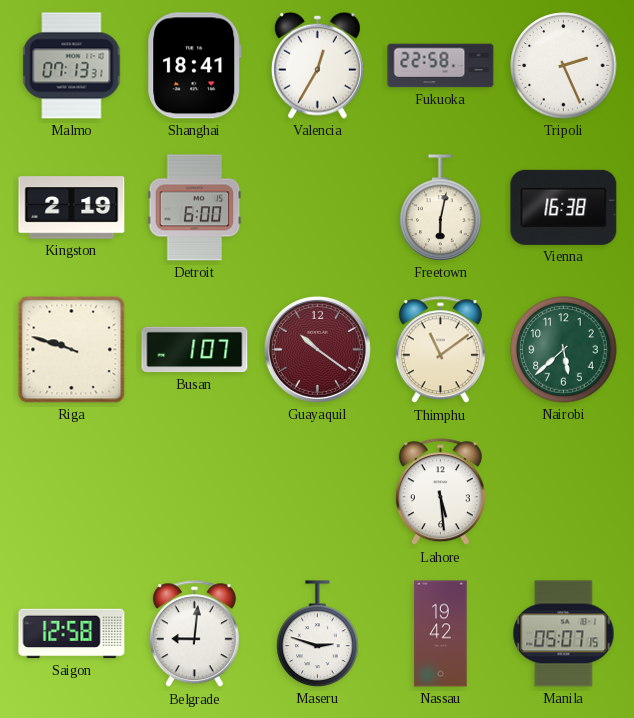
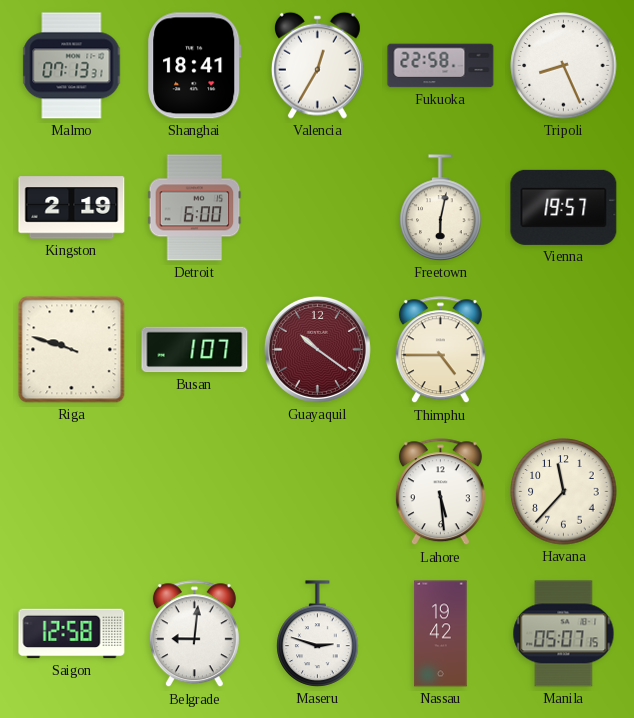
Tripoli: 2:26 -> 8:26
Vienna: 16:38 -> 19:57
Thimphu: 11:09 -> 4:45
Nairobi: 5:38 -> none
Havana: none -> 11:37
